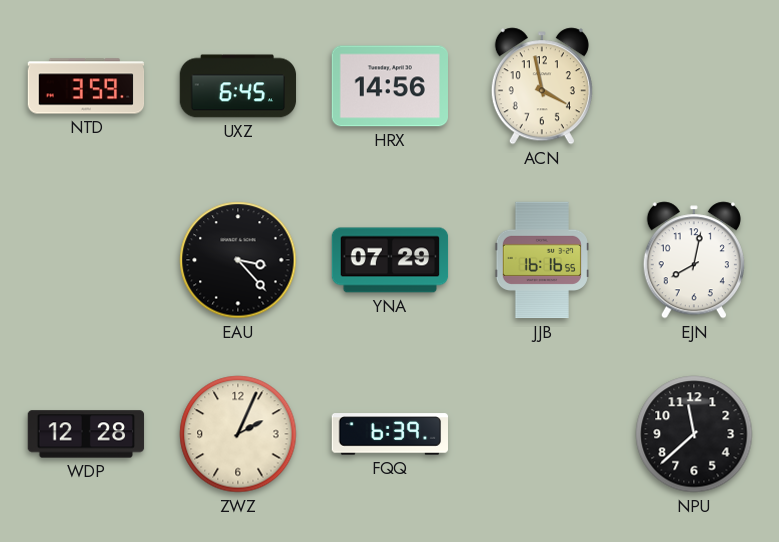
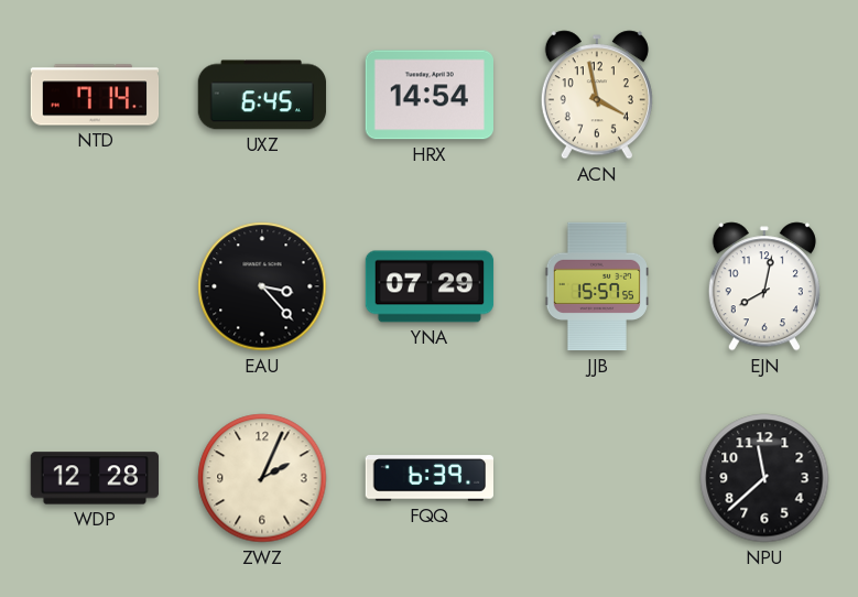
NTD: 3:59 -> 7:14
HRX: 14:56 -> 14:54
JJB: 16:16 -> 15:57
